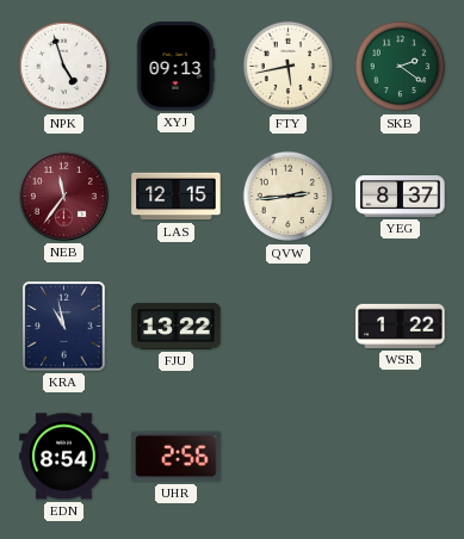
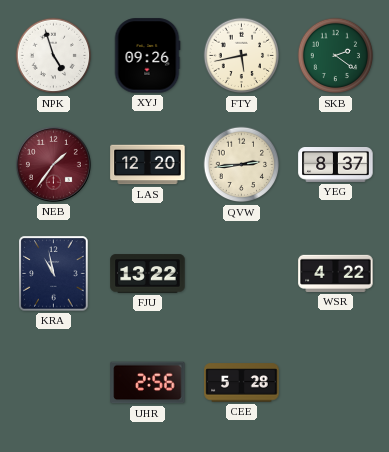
XYJ: 09:13 -> 09:26
NEB: 11:36 -> 1:36
LAS: 12:15 -> 12:20
WSR: 1:22 -> 4:22
EDN: 8:54 -> none
CEE: none -> 5:28
